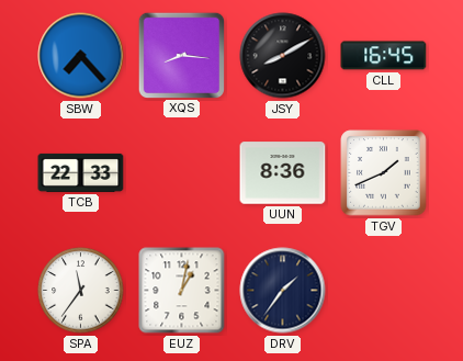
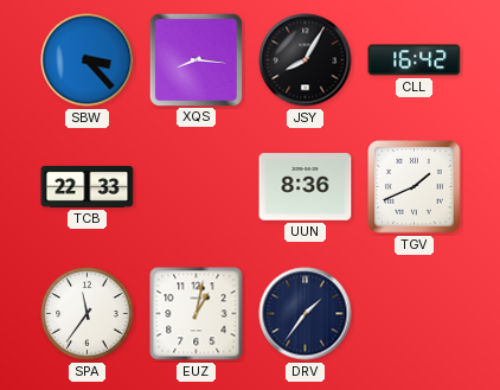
SBW: 7:23 -> 3:23
JSY: 8:10 -> 8:05
CLL: 16:45 -> 16:42
